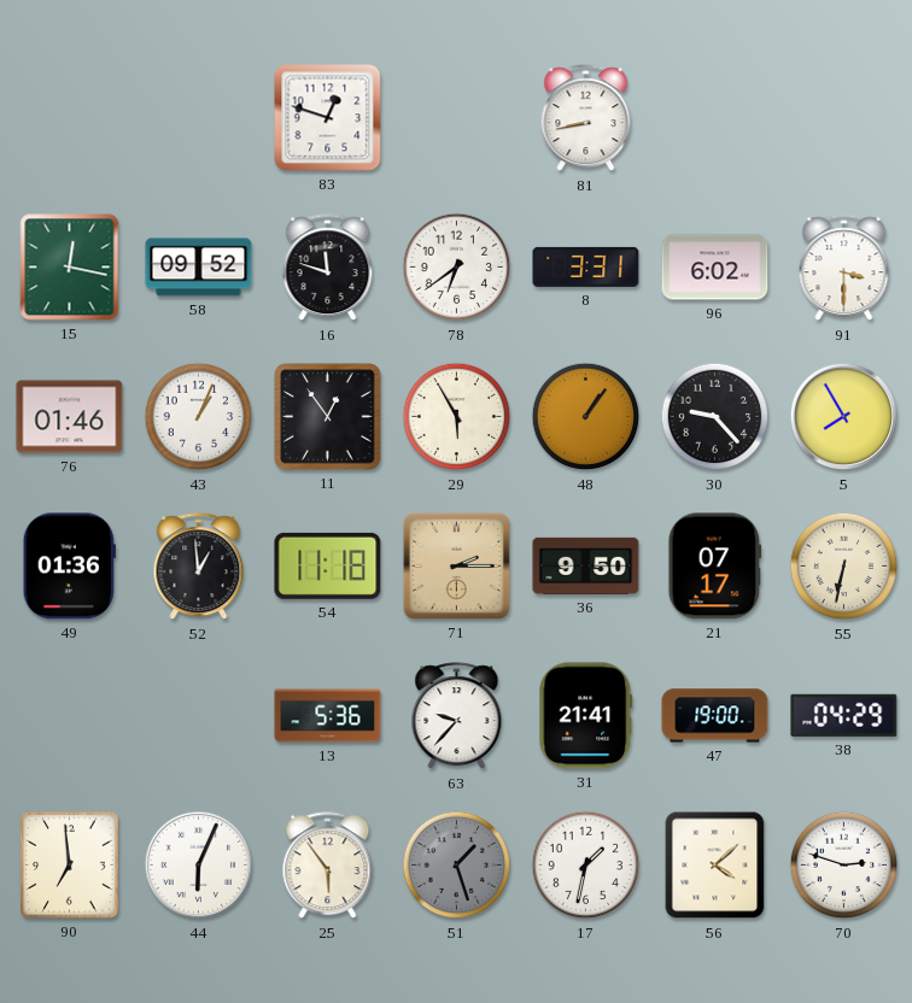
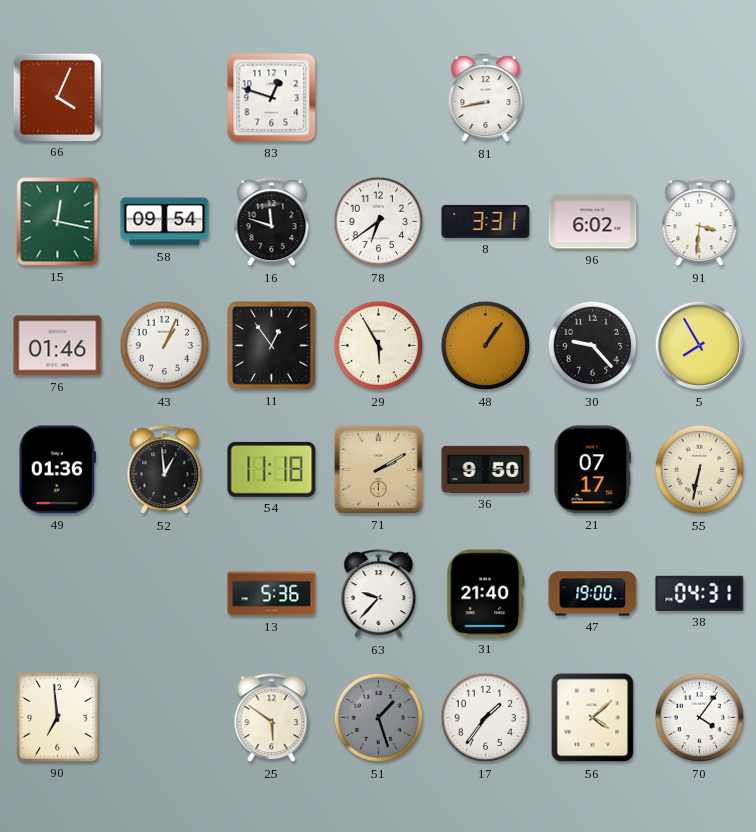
66: none -> 4:04
58: 09:52 -> 09:54
91: 3:30 -> 3:31
71: 2:15 -> 2:10
31: 21:41 -> 21:40
38: 04:29 -> 04:31
44: 6:04 -> none
25: 5:54 -> 5:51
17: 1:32 -> 1:36
70: 2:48 -> 4:06
